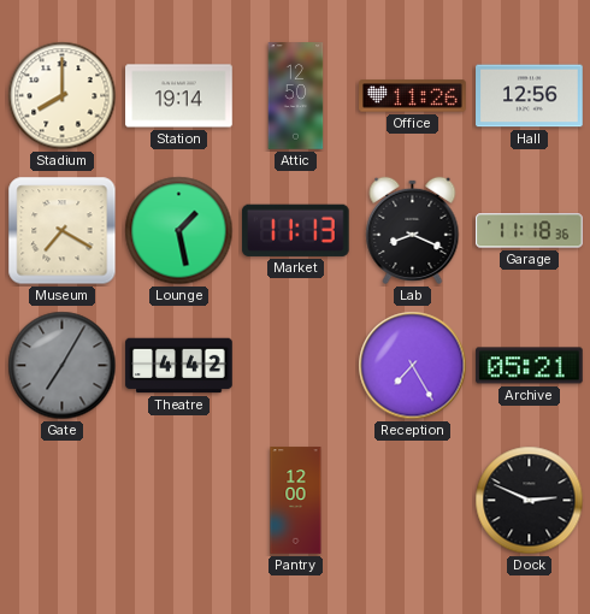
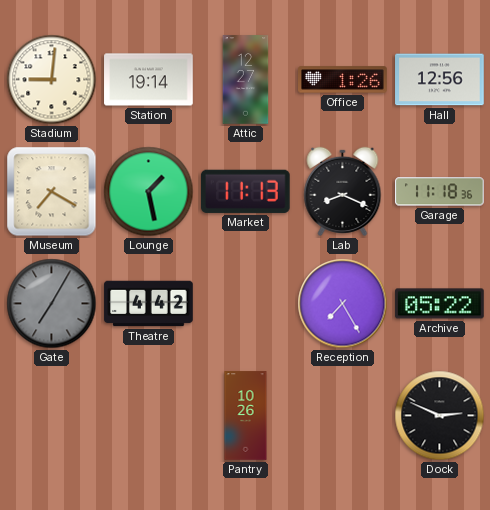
Stadium: 8:00 -> 9:01
Attic: 12:50 -> 12:27
Office: 11:26 -> 1:26
Archive: 05:21 -> 05:22
Pantry: 12:00 -> 10:26
